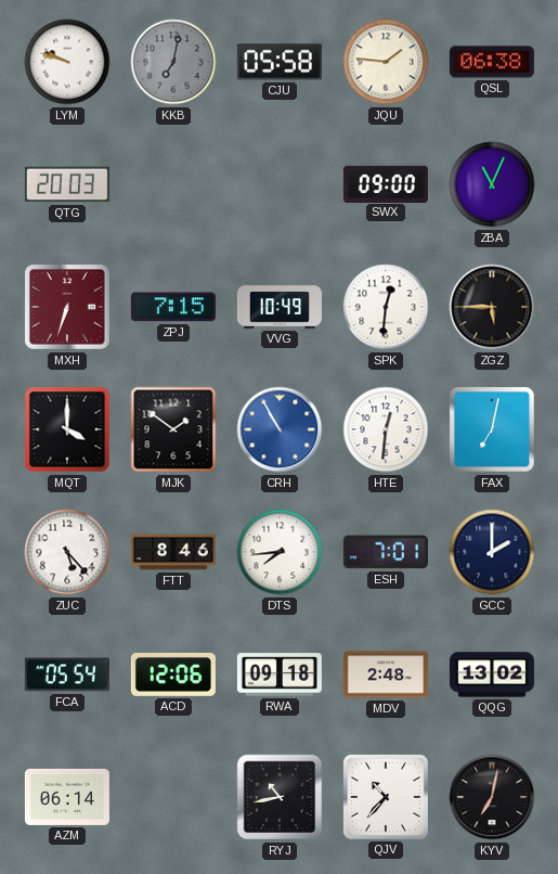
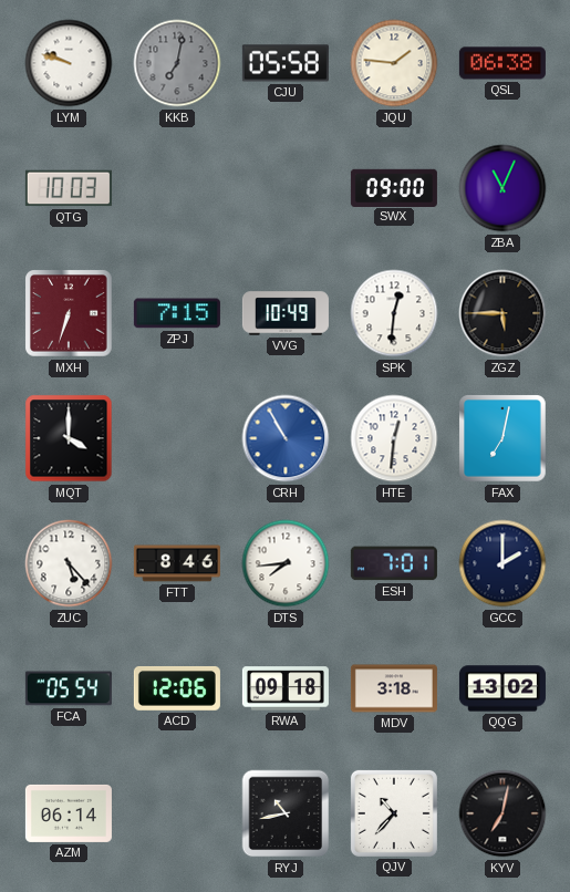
QTG: 20:03 -> 10:03
MJK: 1:51 -> none
MDV: 2:48 -> 3:18
